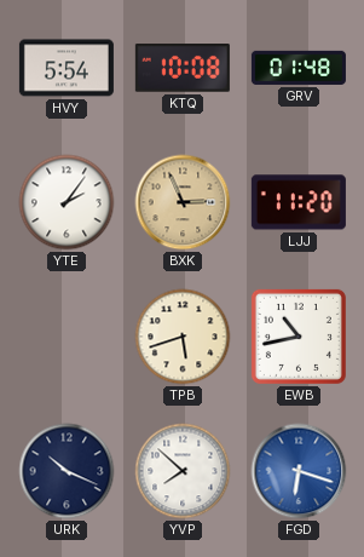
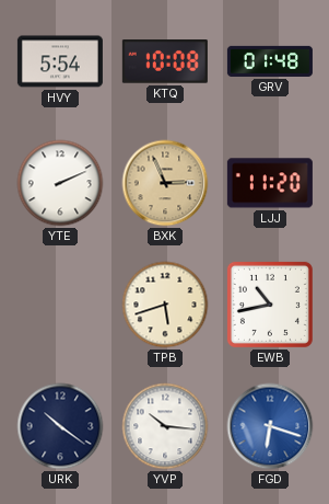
YTE: 2:06 -> 2:11
URK: 10:19 -> 10:21
YVP: 7:52 -> 10:16
